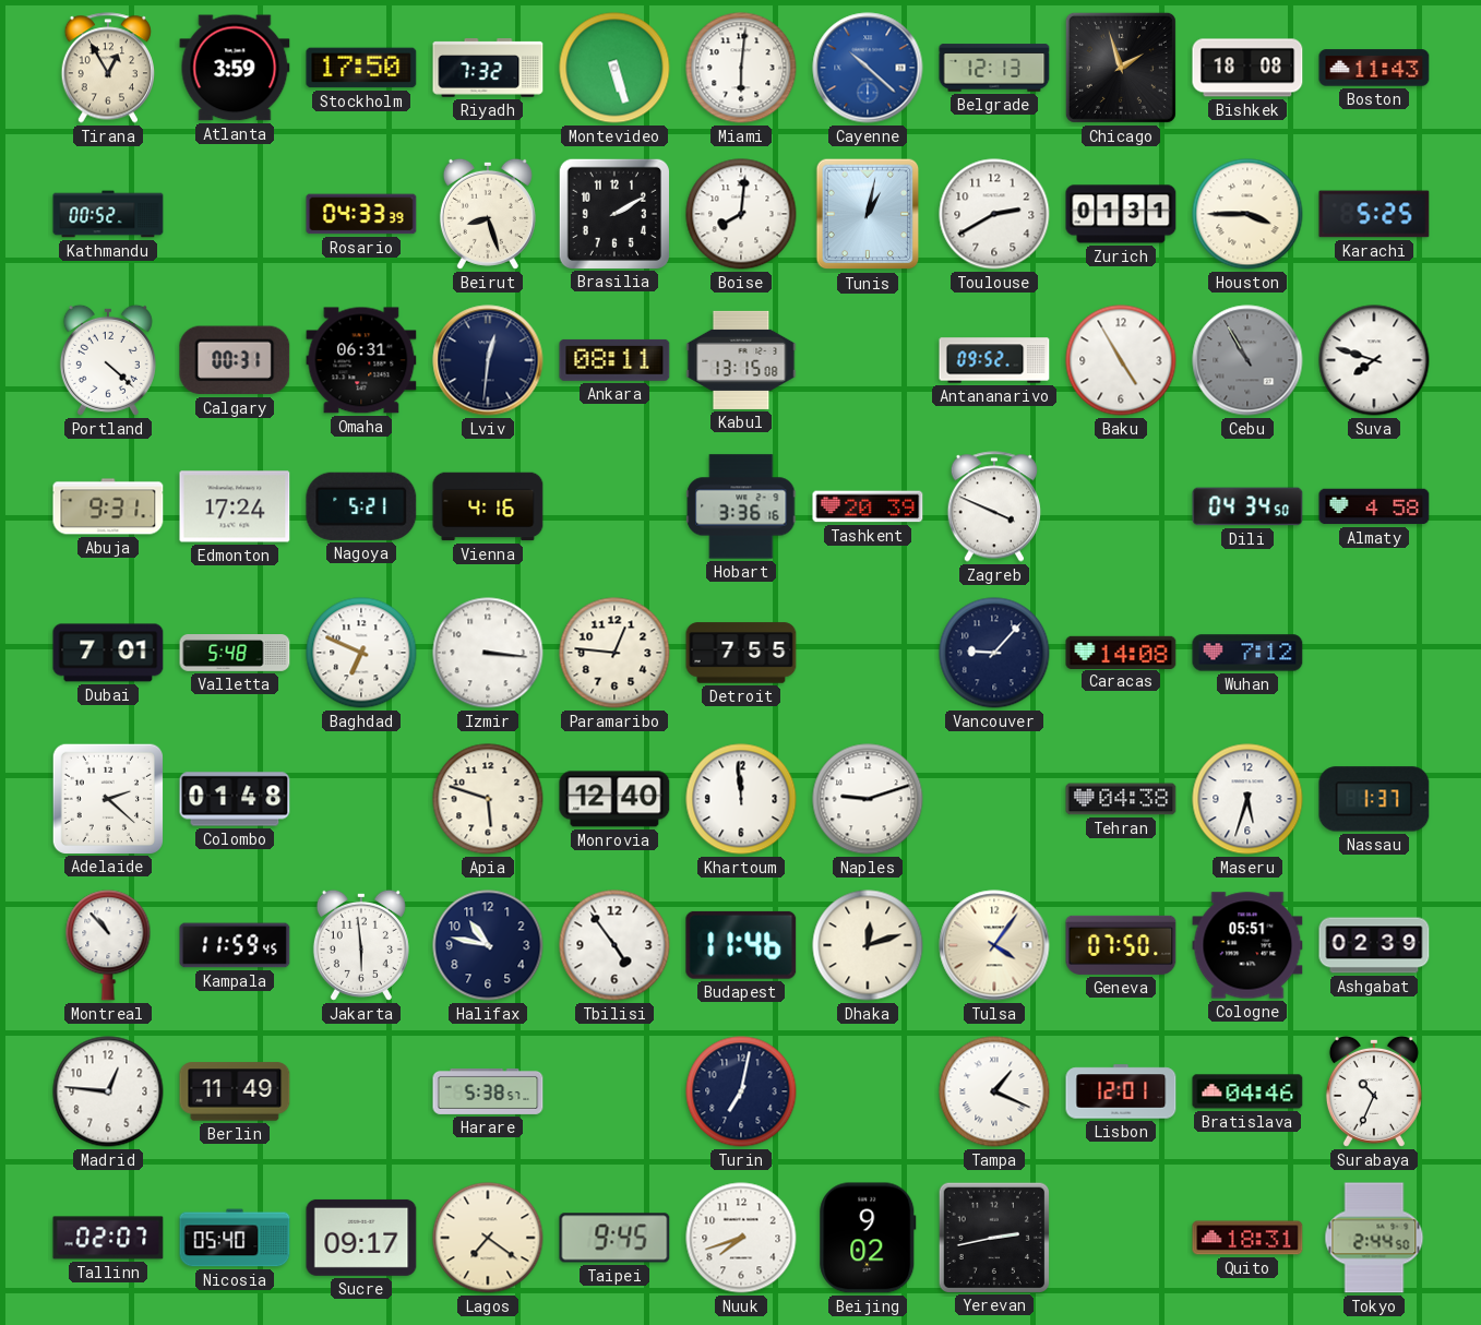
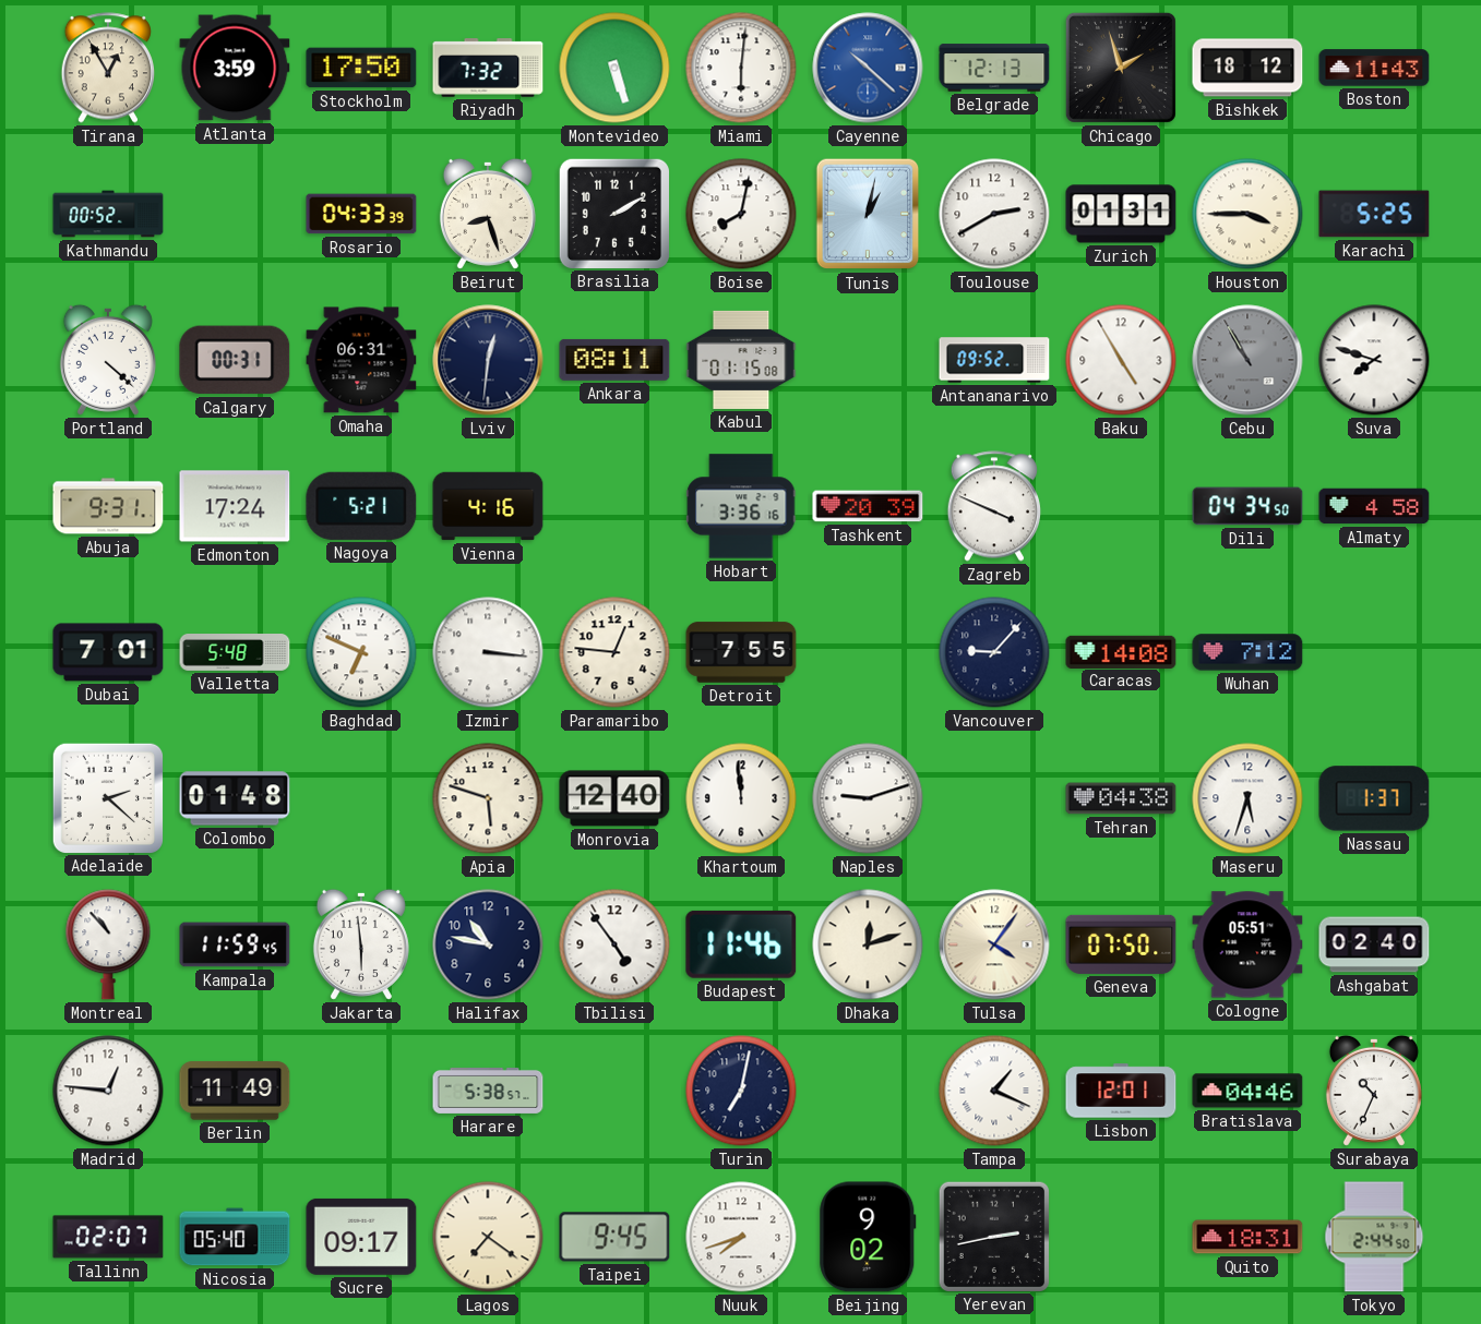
Bishkek: 18:08 -> 18:12
Boise: 8:01 -> 8:02
Kabul: 13:15 -> 01:15
Ashgabat: 02:39 -> 02:40
